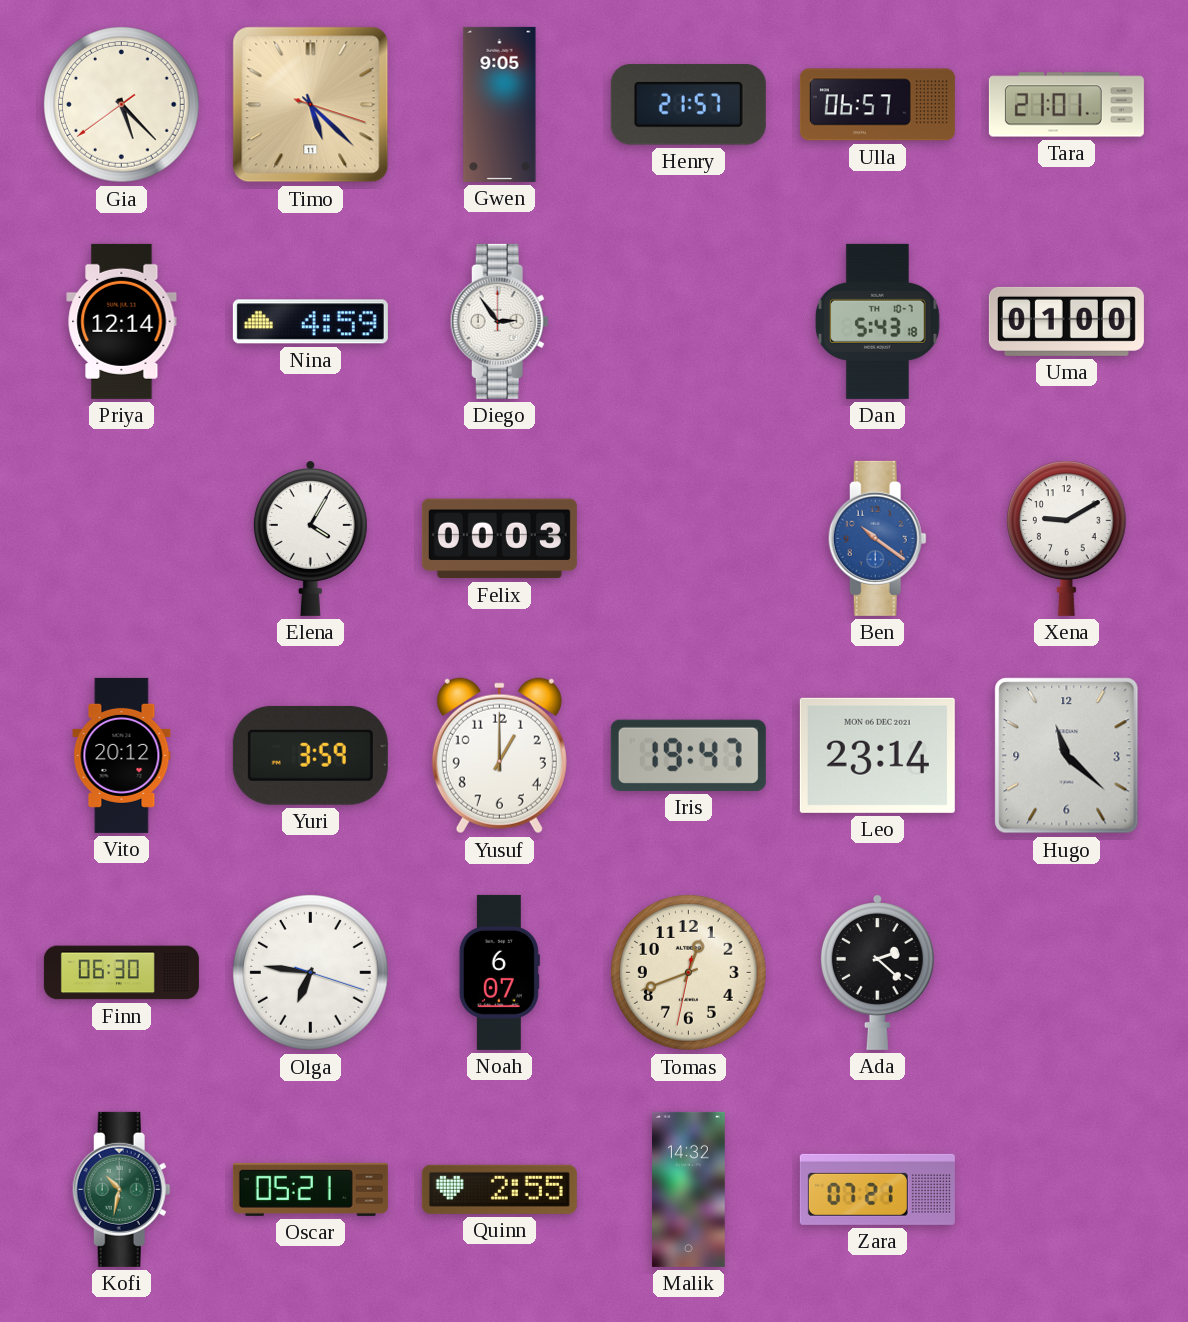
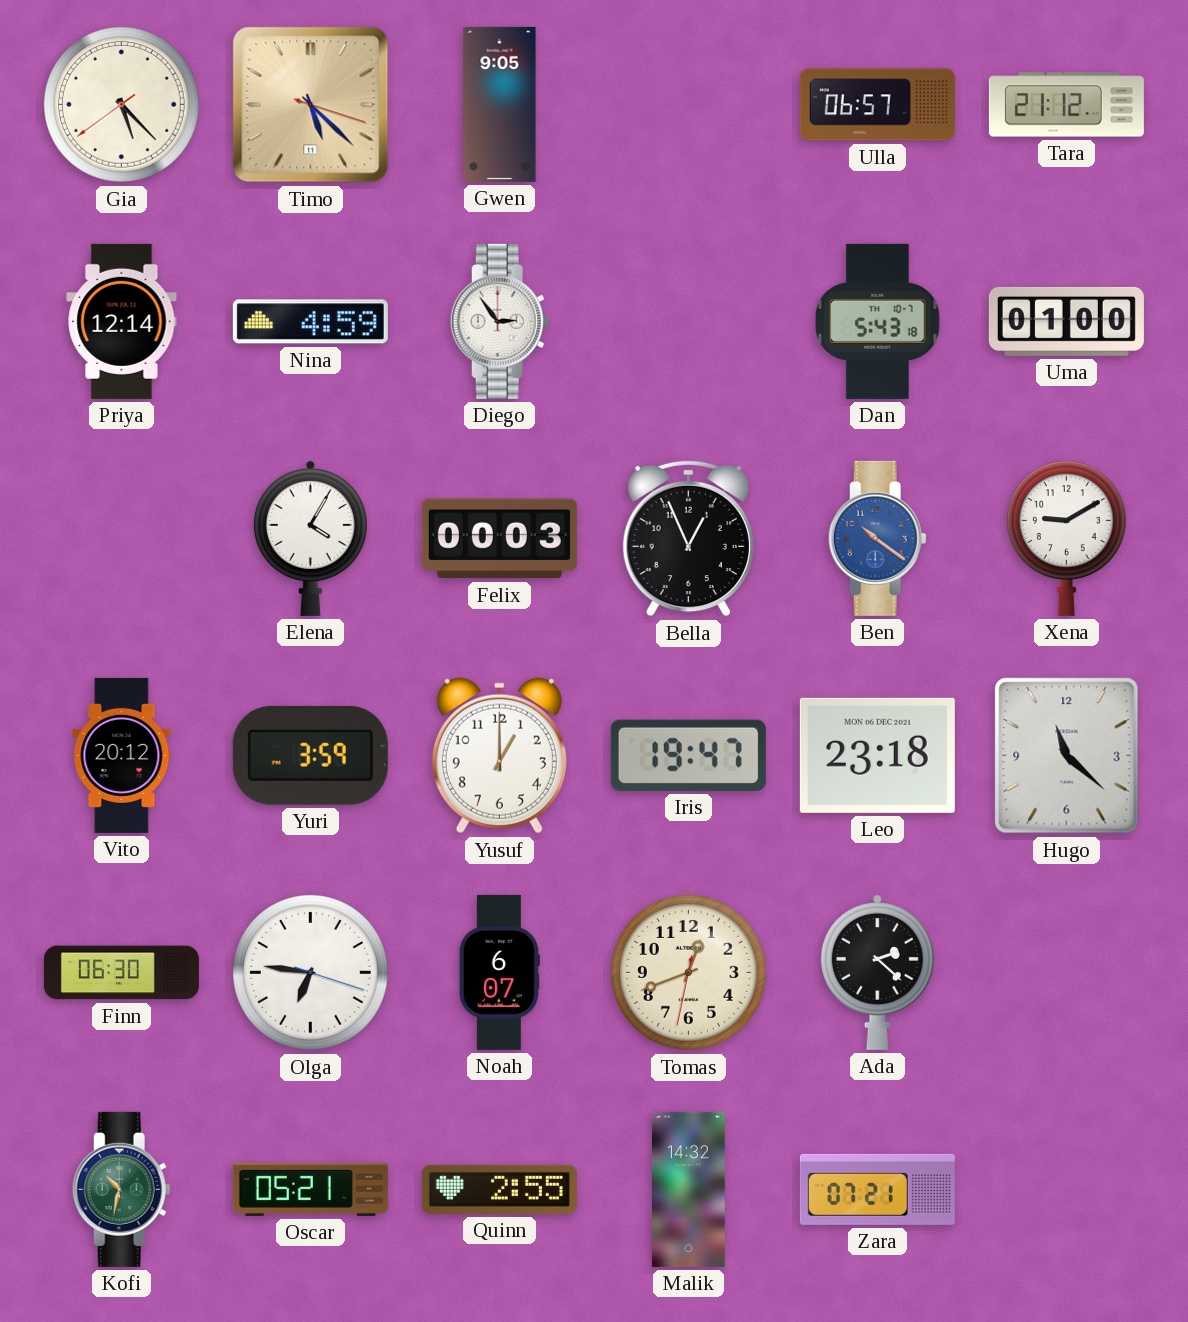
Henry: 21:57 -> none
Tara: 21:01 -> 21:12
Bella: none -> 12:56
Leo: 23:14 -> 23:18
